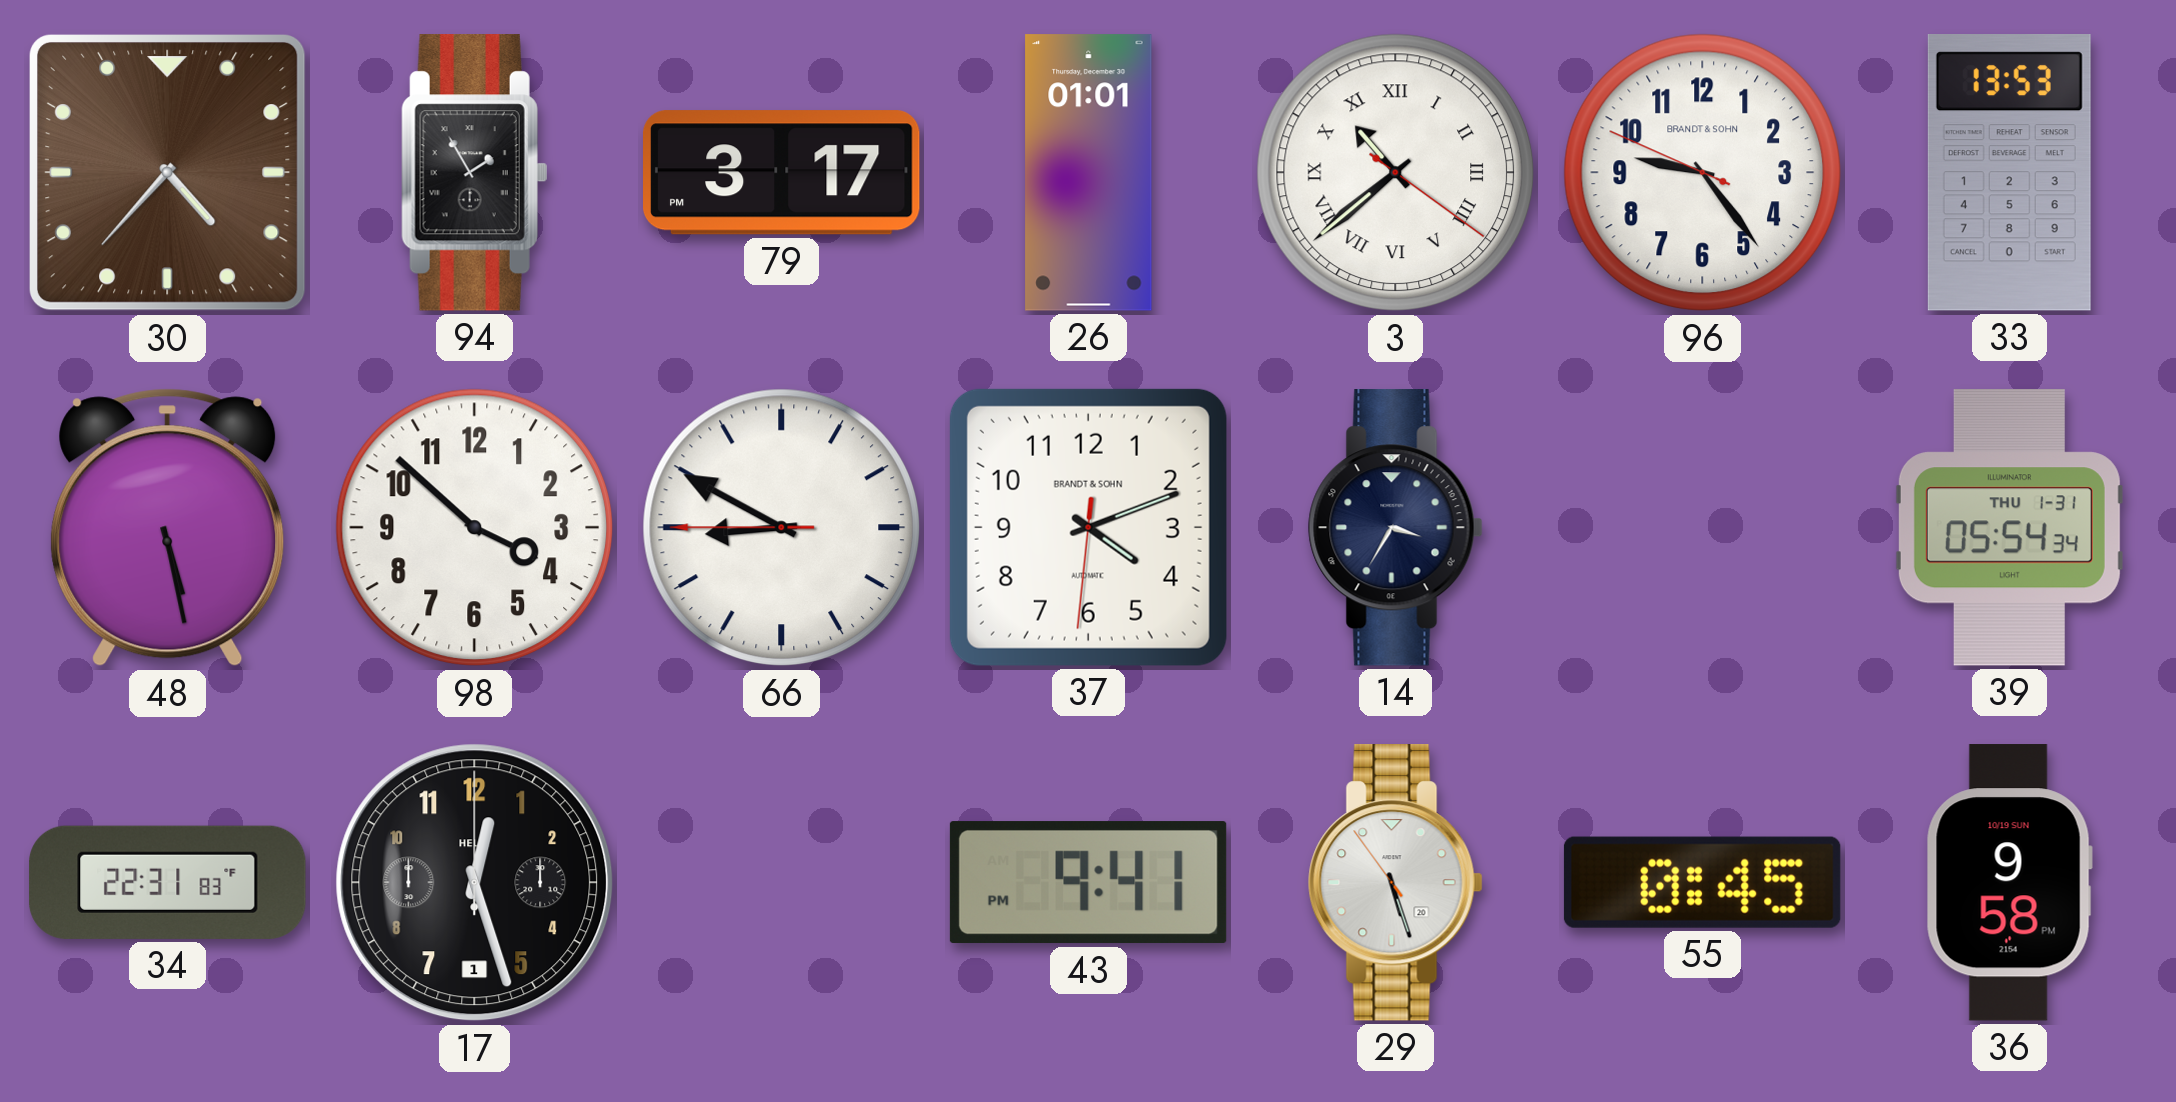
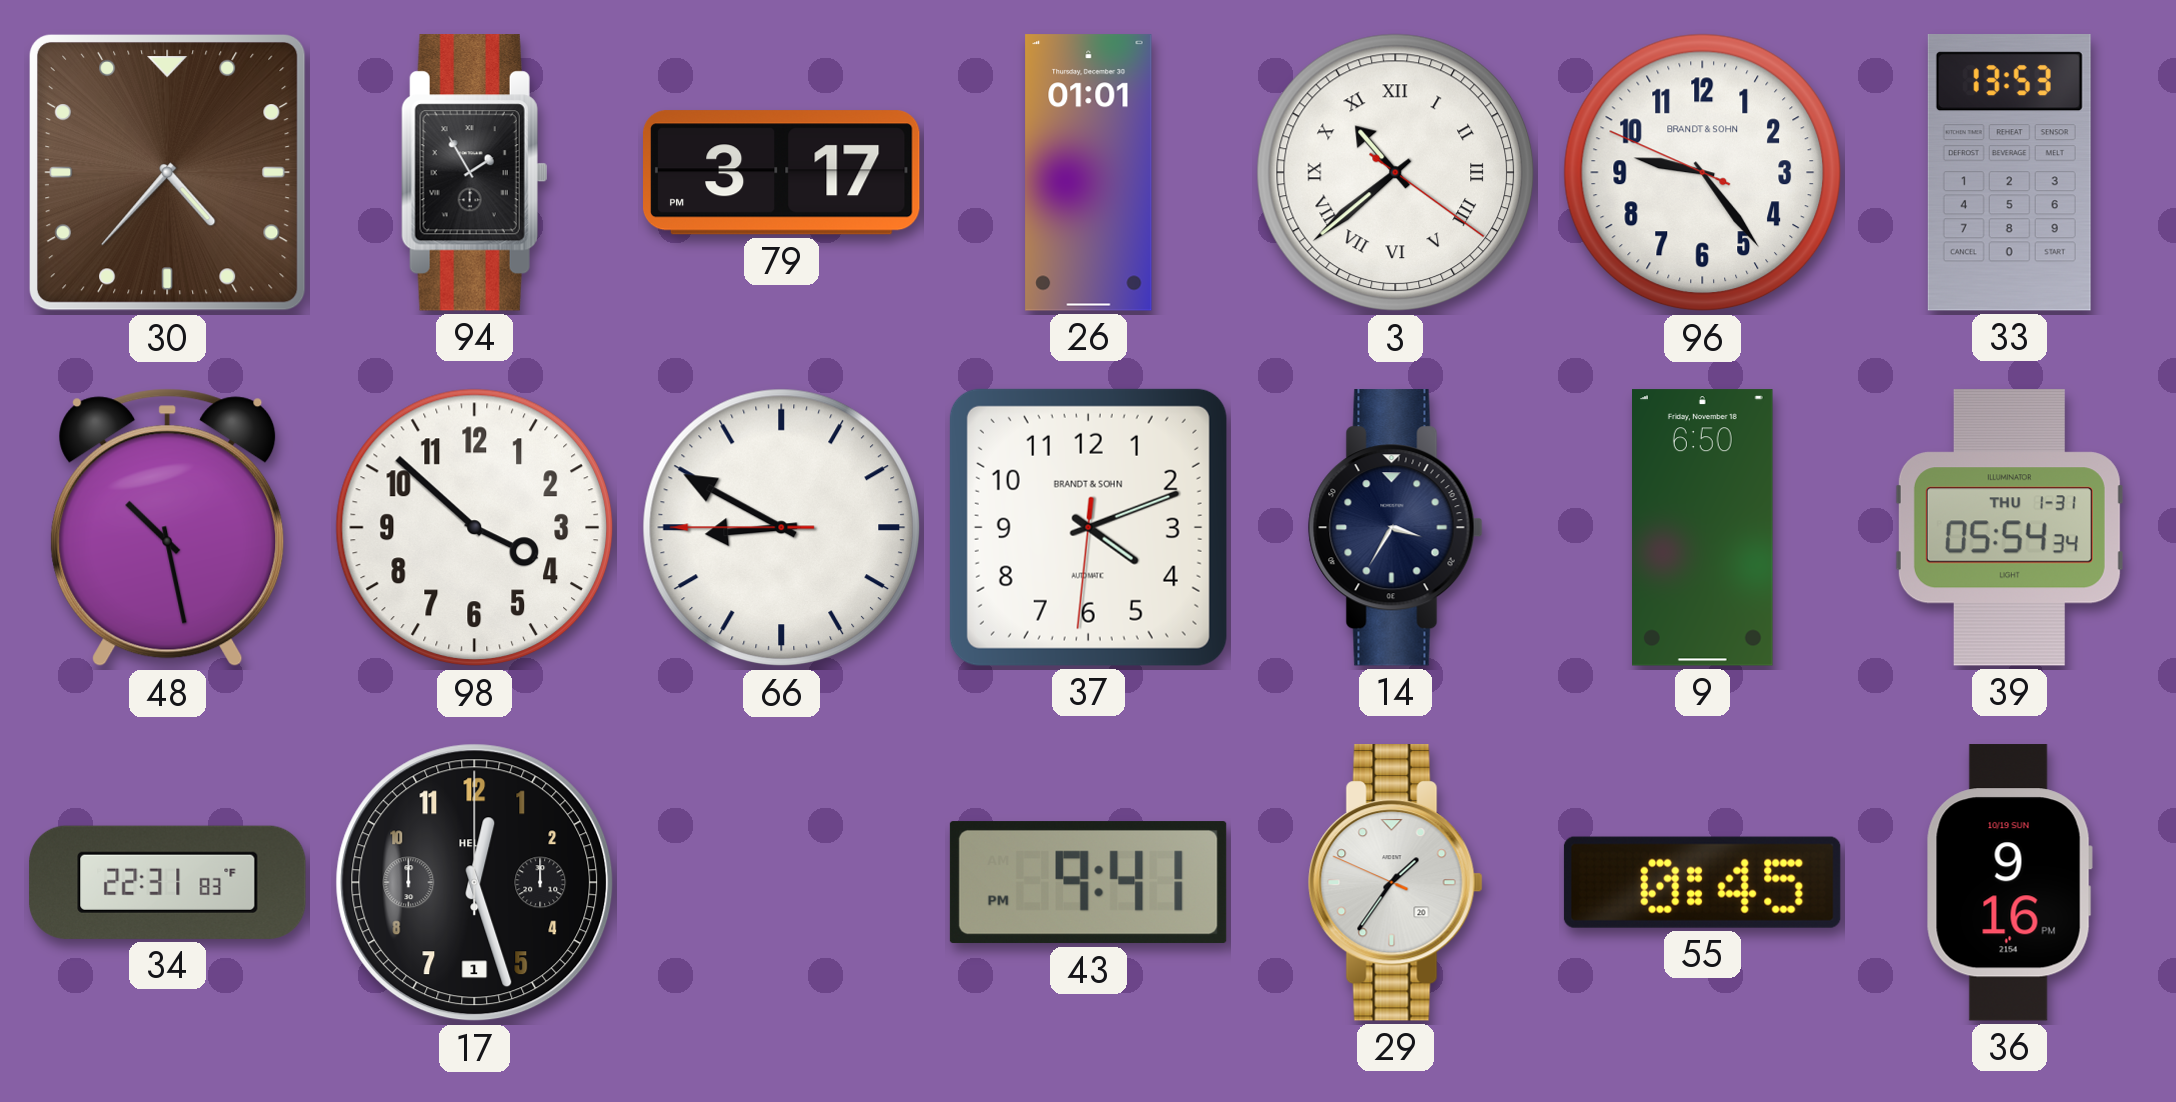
48: 5:28 -> 10:28
9: none -> 6:50
29: 5:26 -> 1:35
36: 9:58 -> 9:16
